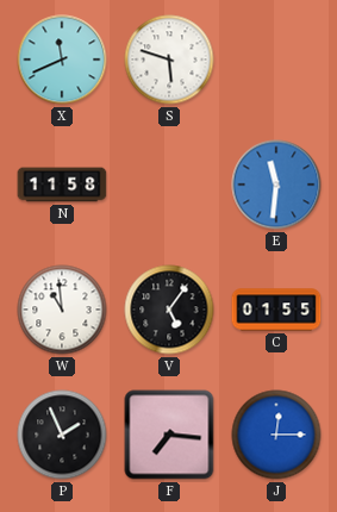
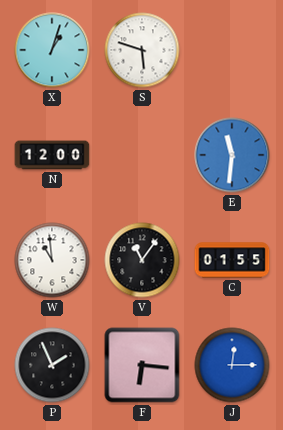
X: 11:41 -> 1:03
N: 11:58 -> 12:00
V: 5:06 -> 11:06
F: 7:16 -> 6:16
